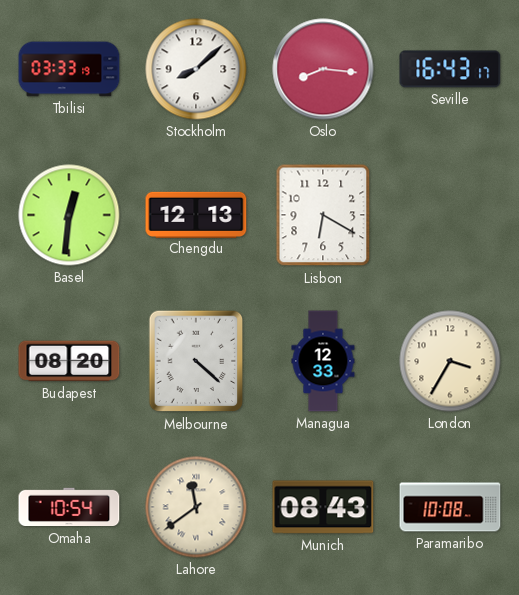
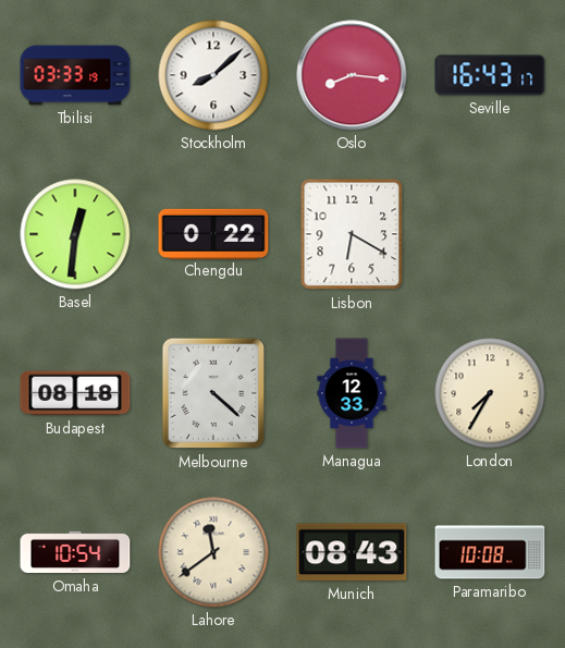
Chengdu: 12:13 -> 0:22
Budapest: 08:20 -> 08:18
London: 3:35 -> 7:35
